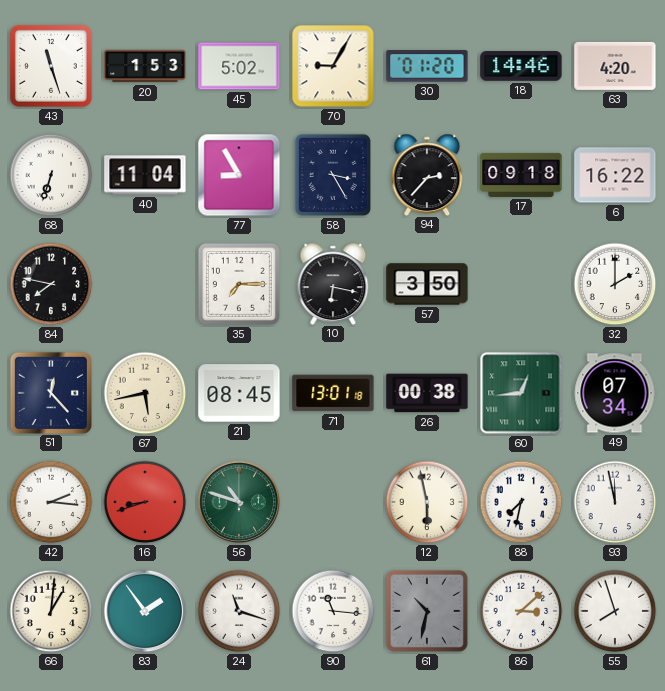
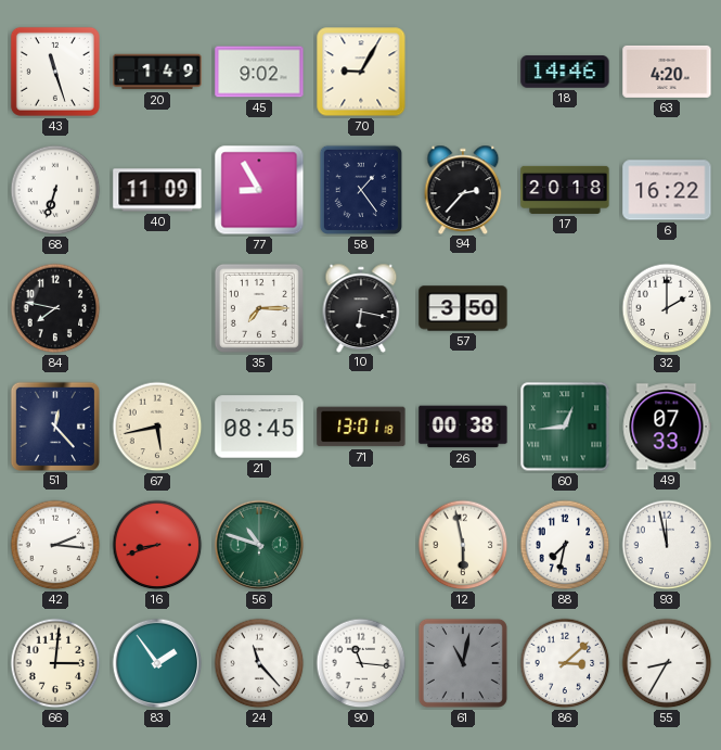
20: 1:53 -> 1:49
45: 5:02 -> 9:02
30: 01:20 -> none
40: 11:04 -> 11:09
58: 3:25 -> 1:24
17: 09:18 -> 20:18
49: 07:34 -> 07:33
66: 1:01 -> 3:01
24: 11:18 -> 11:23
61: 10:32 -> 11:02
55: 7:57 -> 8:35
